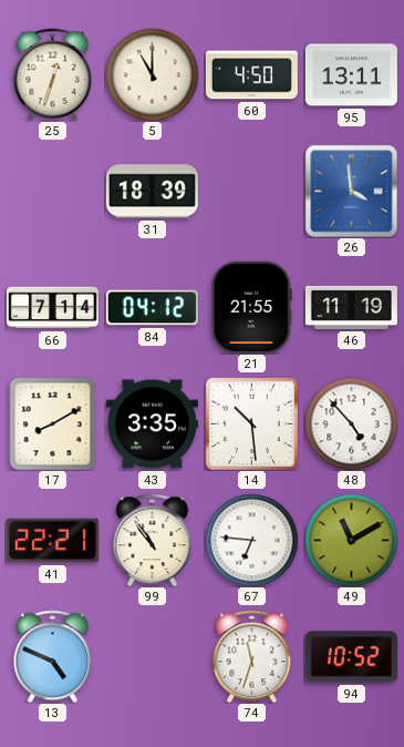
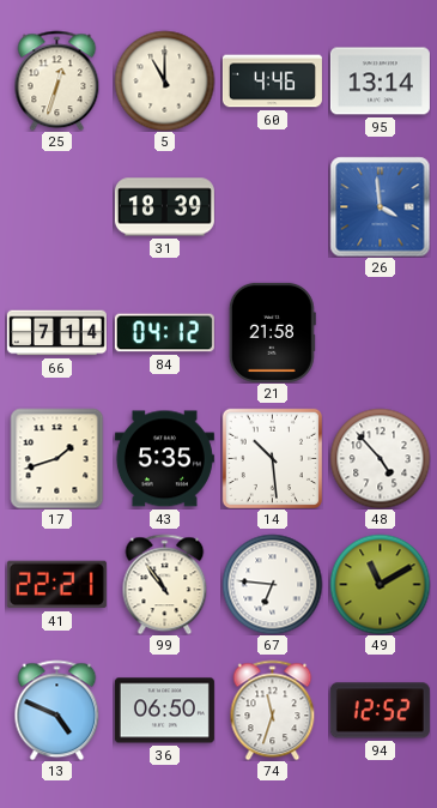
60: 4:50 -> 4:46
95: 13:11 -> 13:14
21: 21:55 -> 21:58
46: 11:19 -> none
17: 8:10 -> 1:42
43: 3:35 -> 5:35
36: none -> 06:50
94: 10:52 -> 12:52
